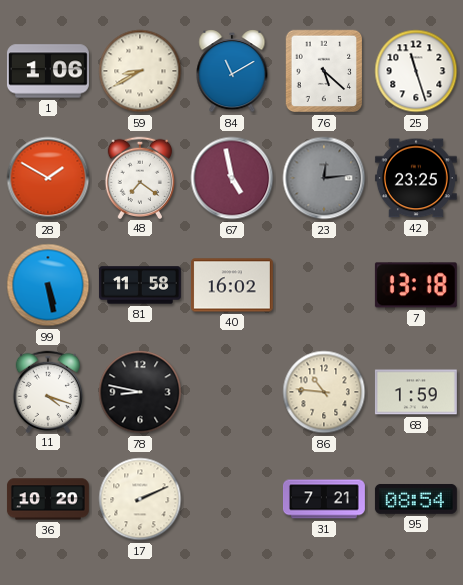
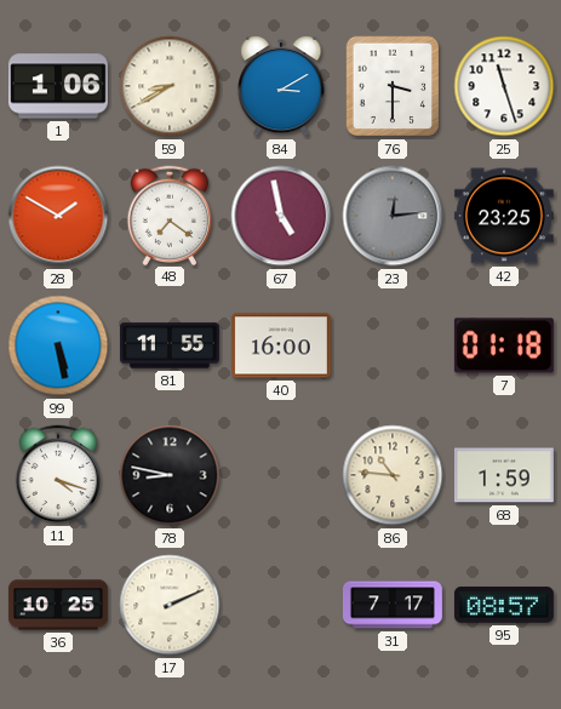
84: 11:10 -> 3:10
76: 5:22 -> 3:30
81: 11:58 -> 11:55
40: 16:02 -> 16:00
7: 13:18 -> 01:18
36: 10:20 -> 10:25
31: 7:21 -> 7:17
95: 08:54 -> 08:57
